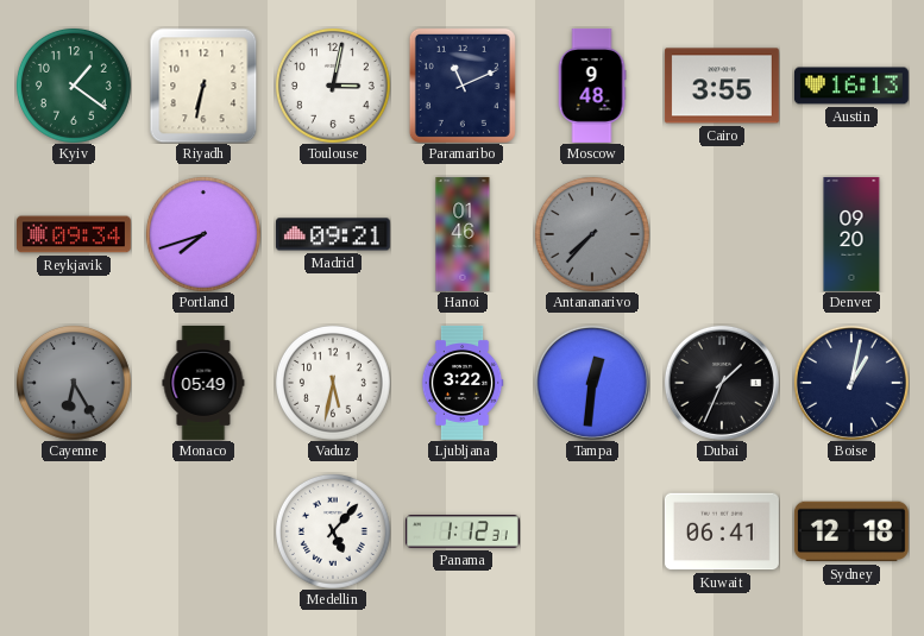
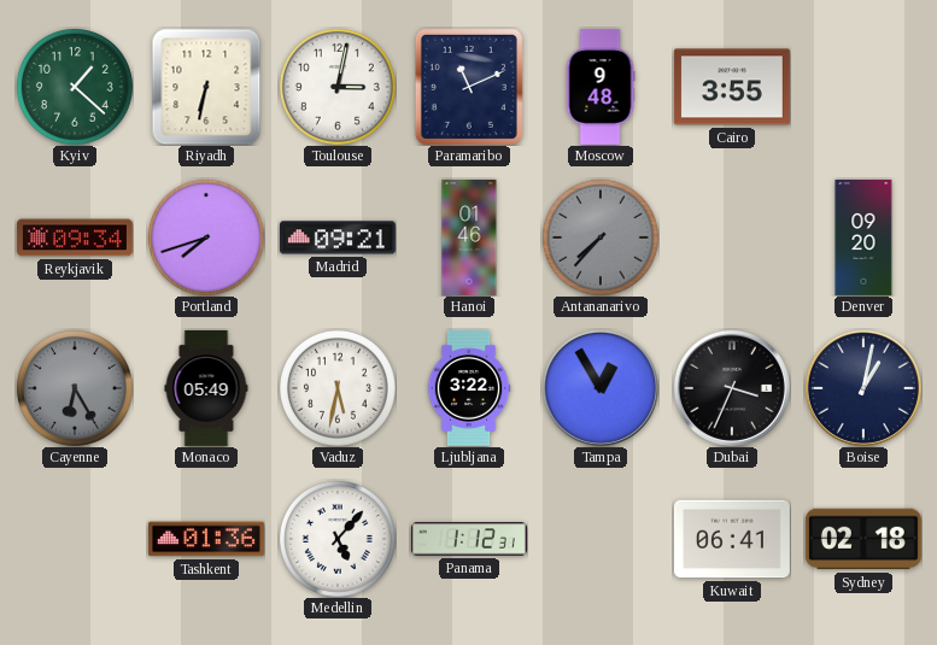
Kyiv: 1:21 -> 1:22
Austin: 16:13 -> none
Tampa: 12:31 -> 12:55
Dubai: 1:34 -> 3:34
Tashkent: none -> 01:36
Sydney: 12:18 -> 02:18
